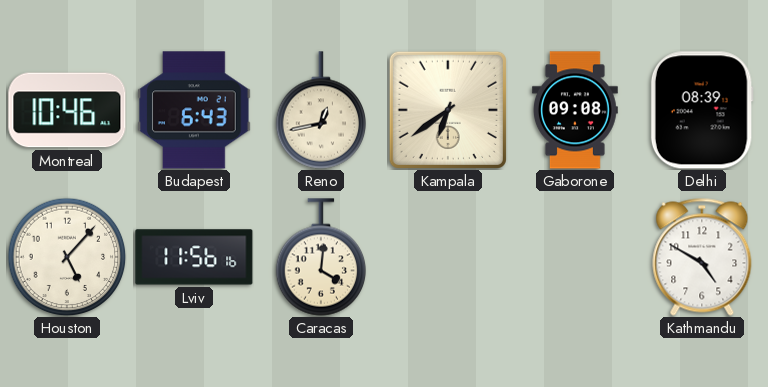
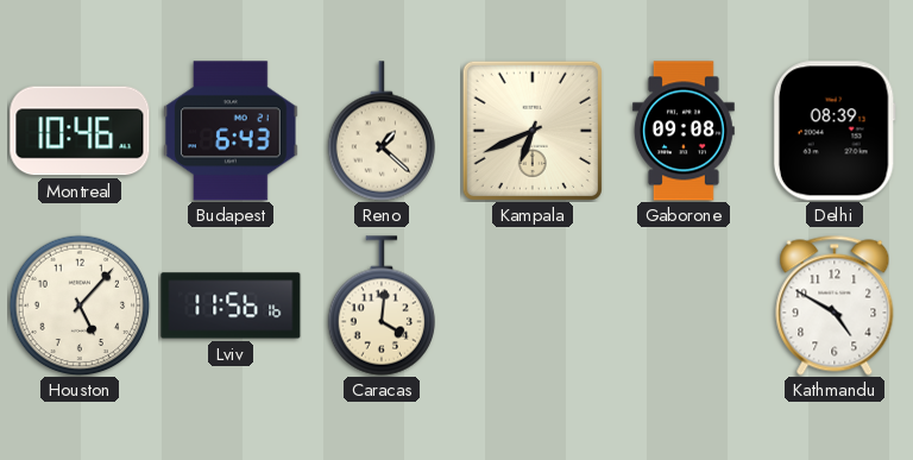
Reno: 12:43 -> 1:22
Kampala: 6:39 -> 6:41
